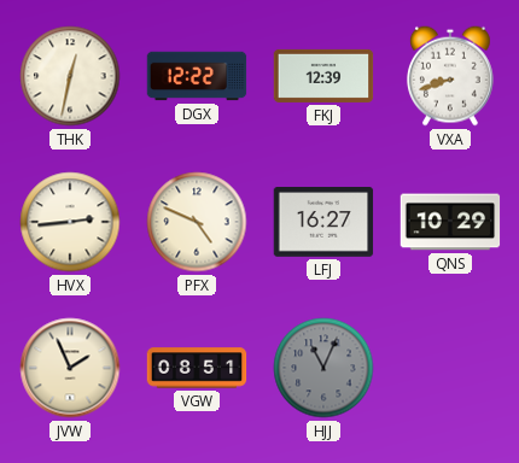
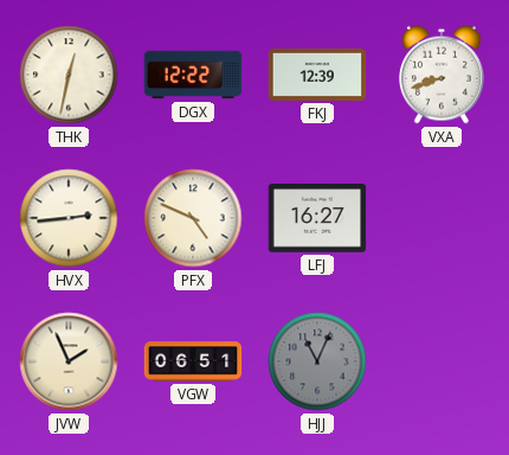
QNS: 10:29 -> none
VGW: 08:51 -> 06:51
